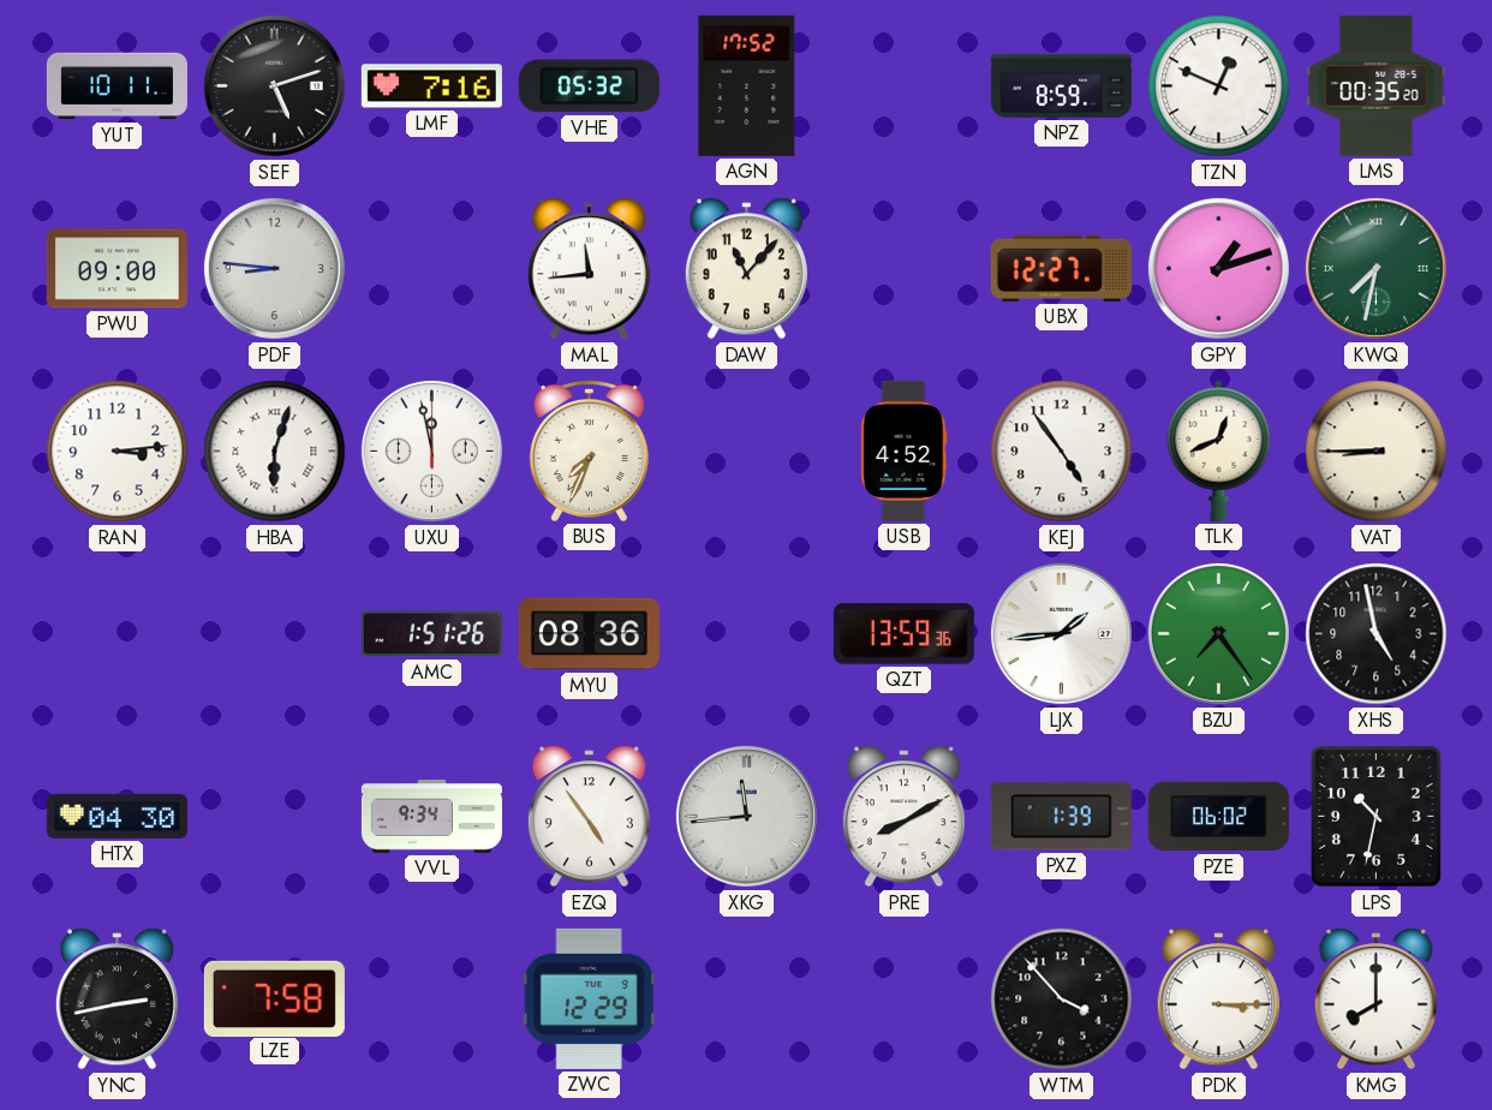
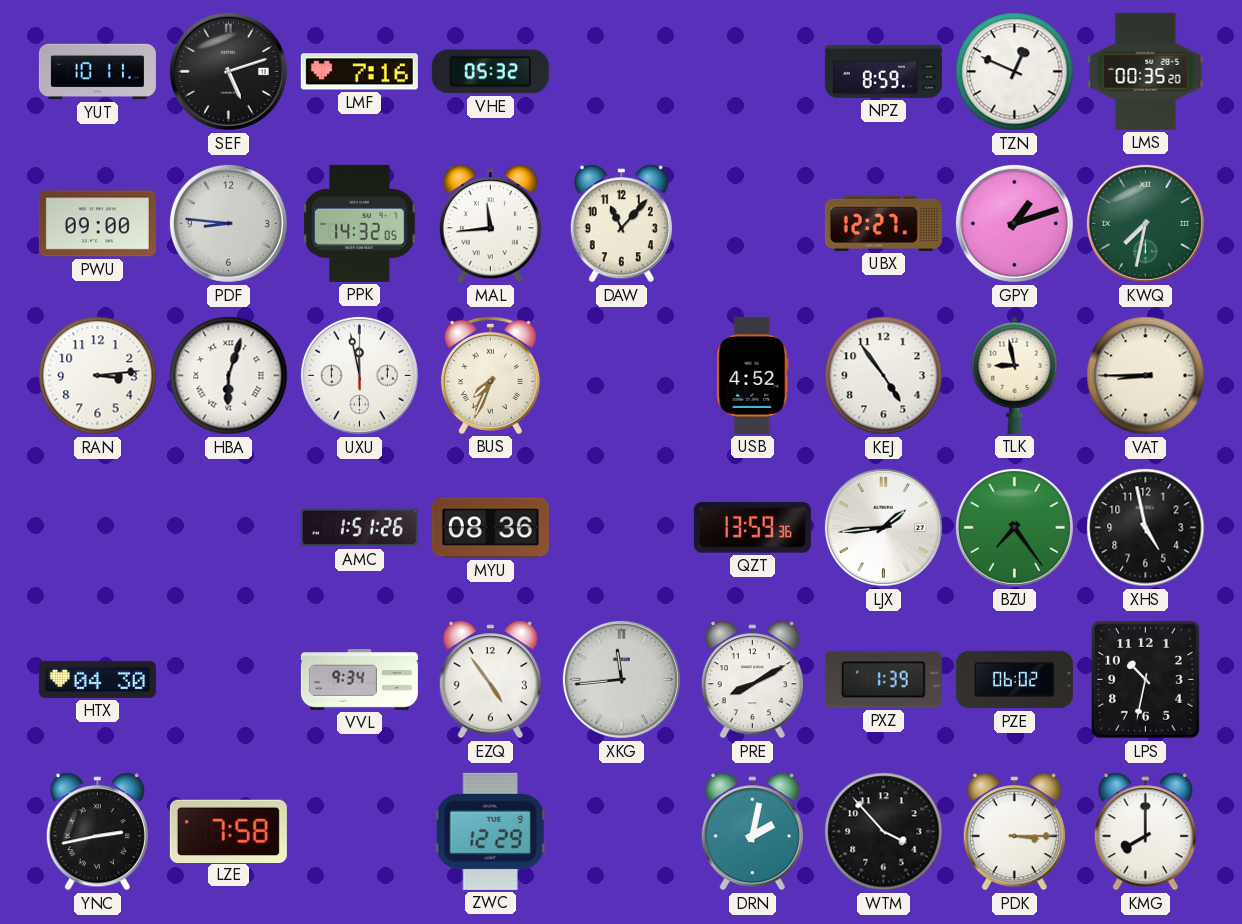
AGN: 17:52 -> none
PPK: none -> 14:32
TLK: 12:41 -> 8:58
DRN: none -> 2:02
